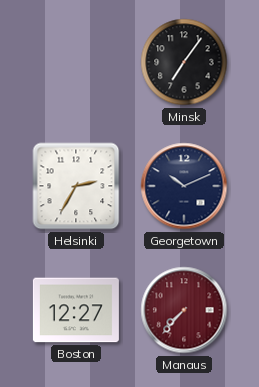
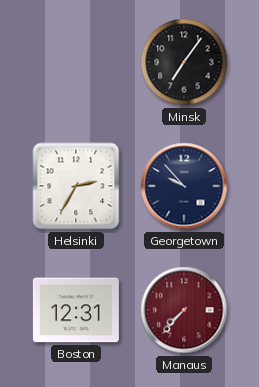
Georgetown: 10:11 -> 9:53
Boston: 12:27 -> 12:31
